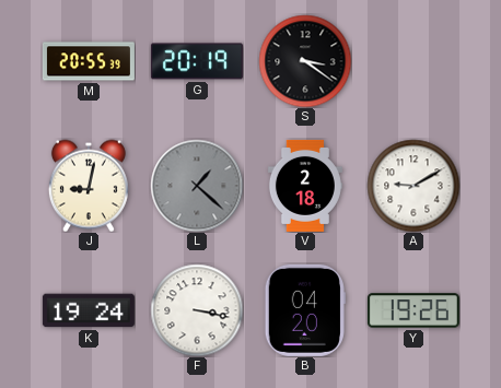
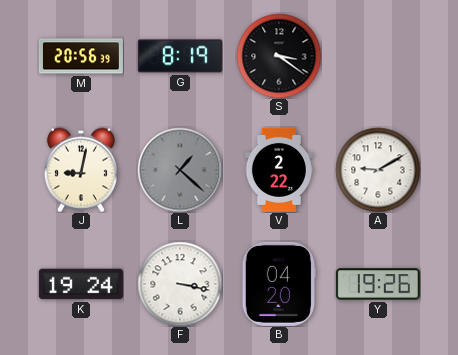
M: 20:55 -> 20:56
G: 20:19 -> 8:19
V: 2:18 -> 2:22
